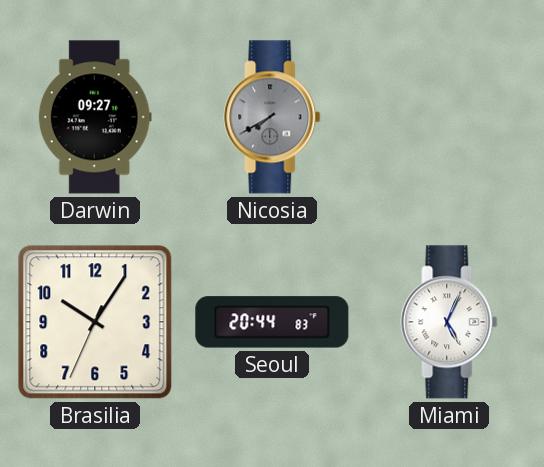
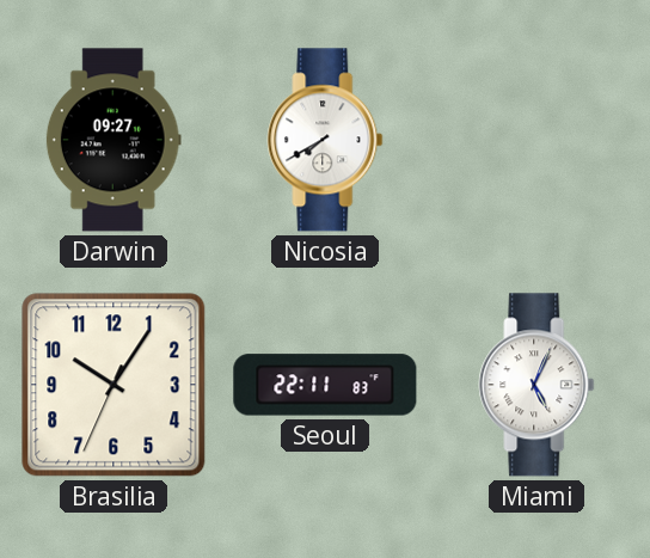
Nicosia dial: grey -> white
Seoul: 20:44 -> 22:11
